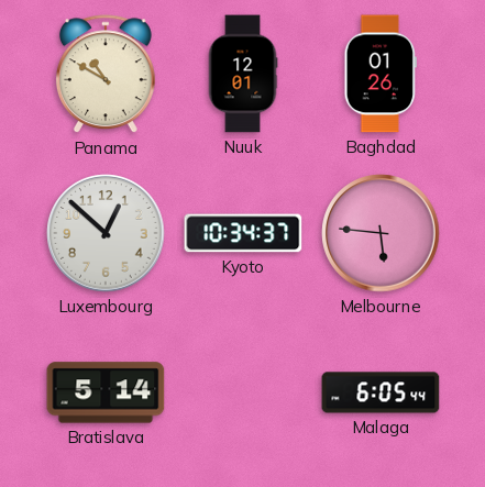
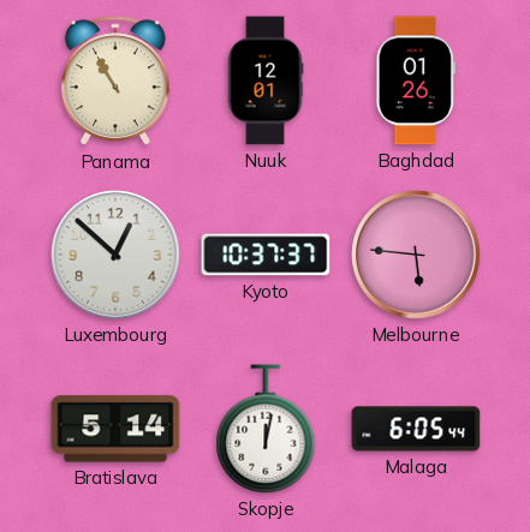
Panama: 10:50 -> 10:55
Kyoto: 10:34 -> 10:37
Skopje: none -> 12:02
